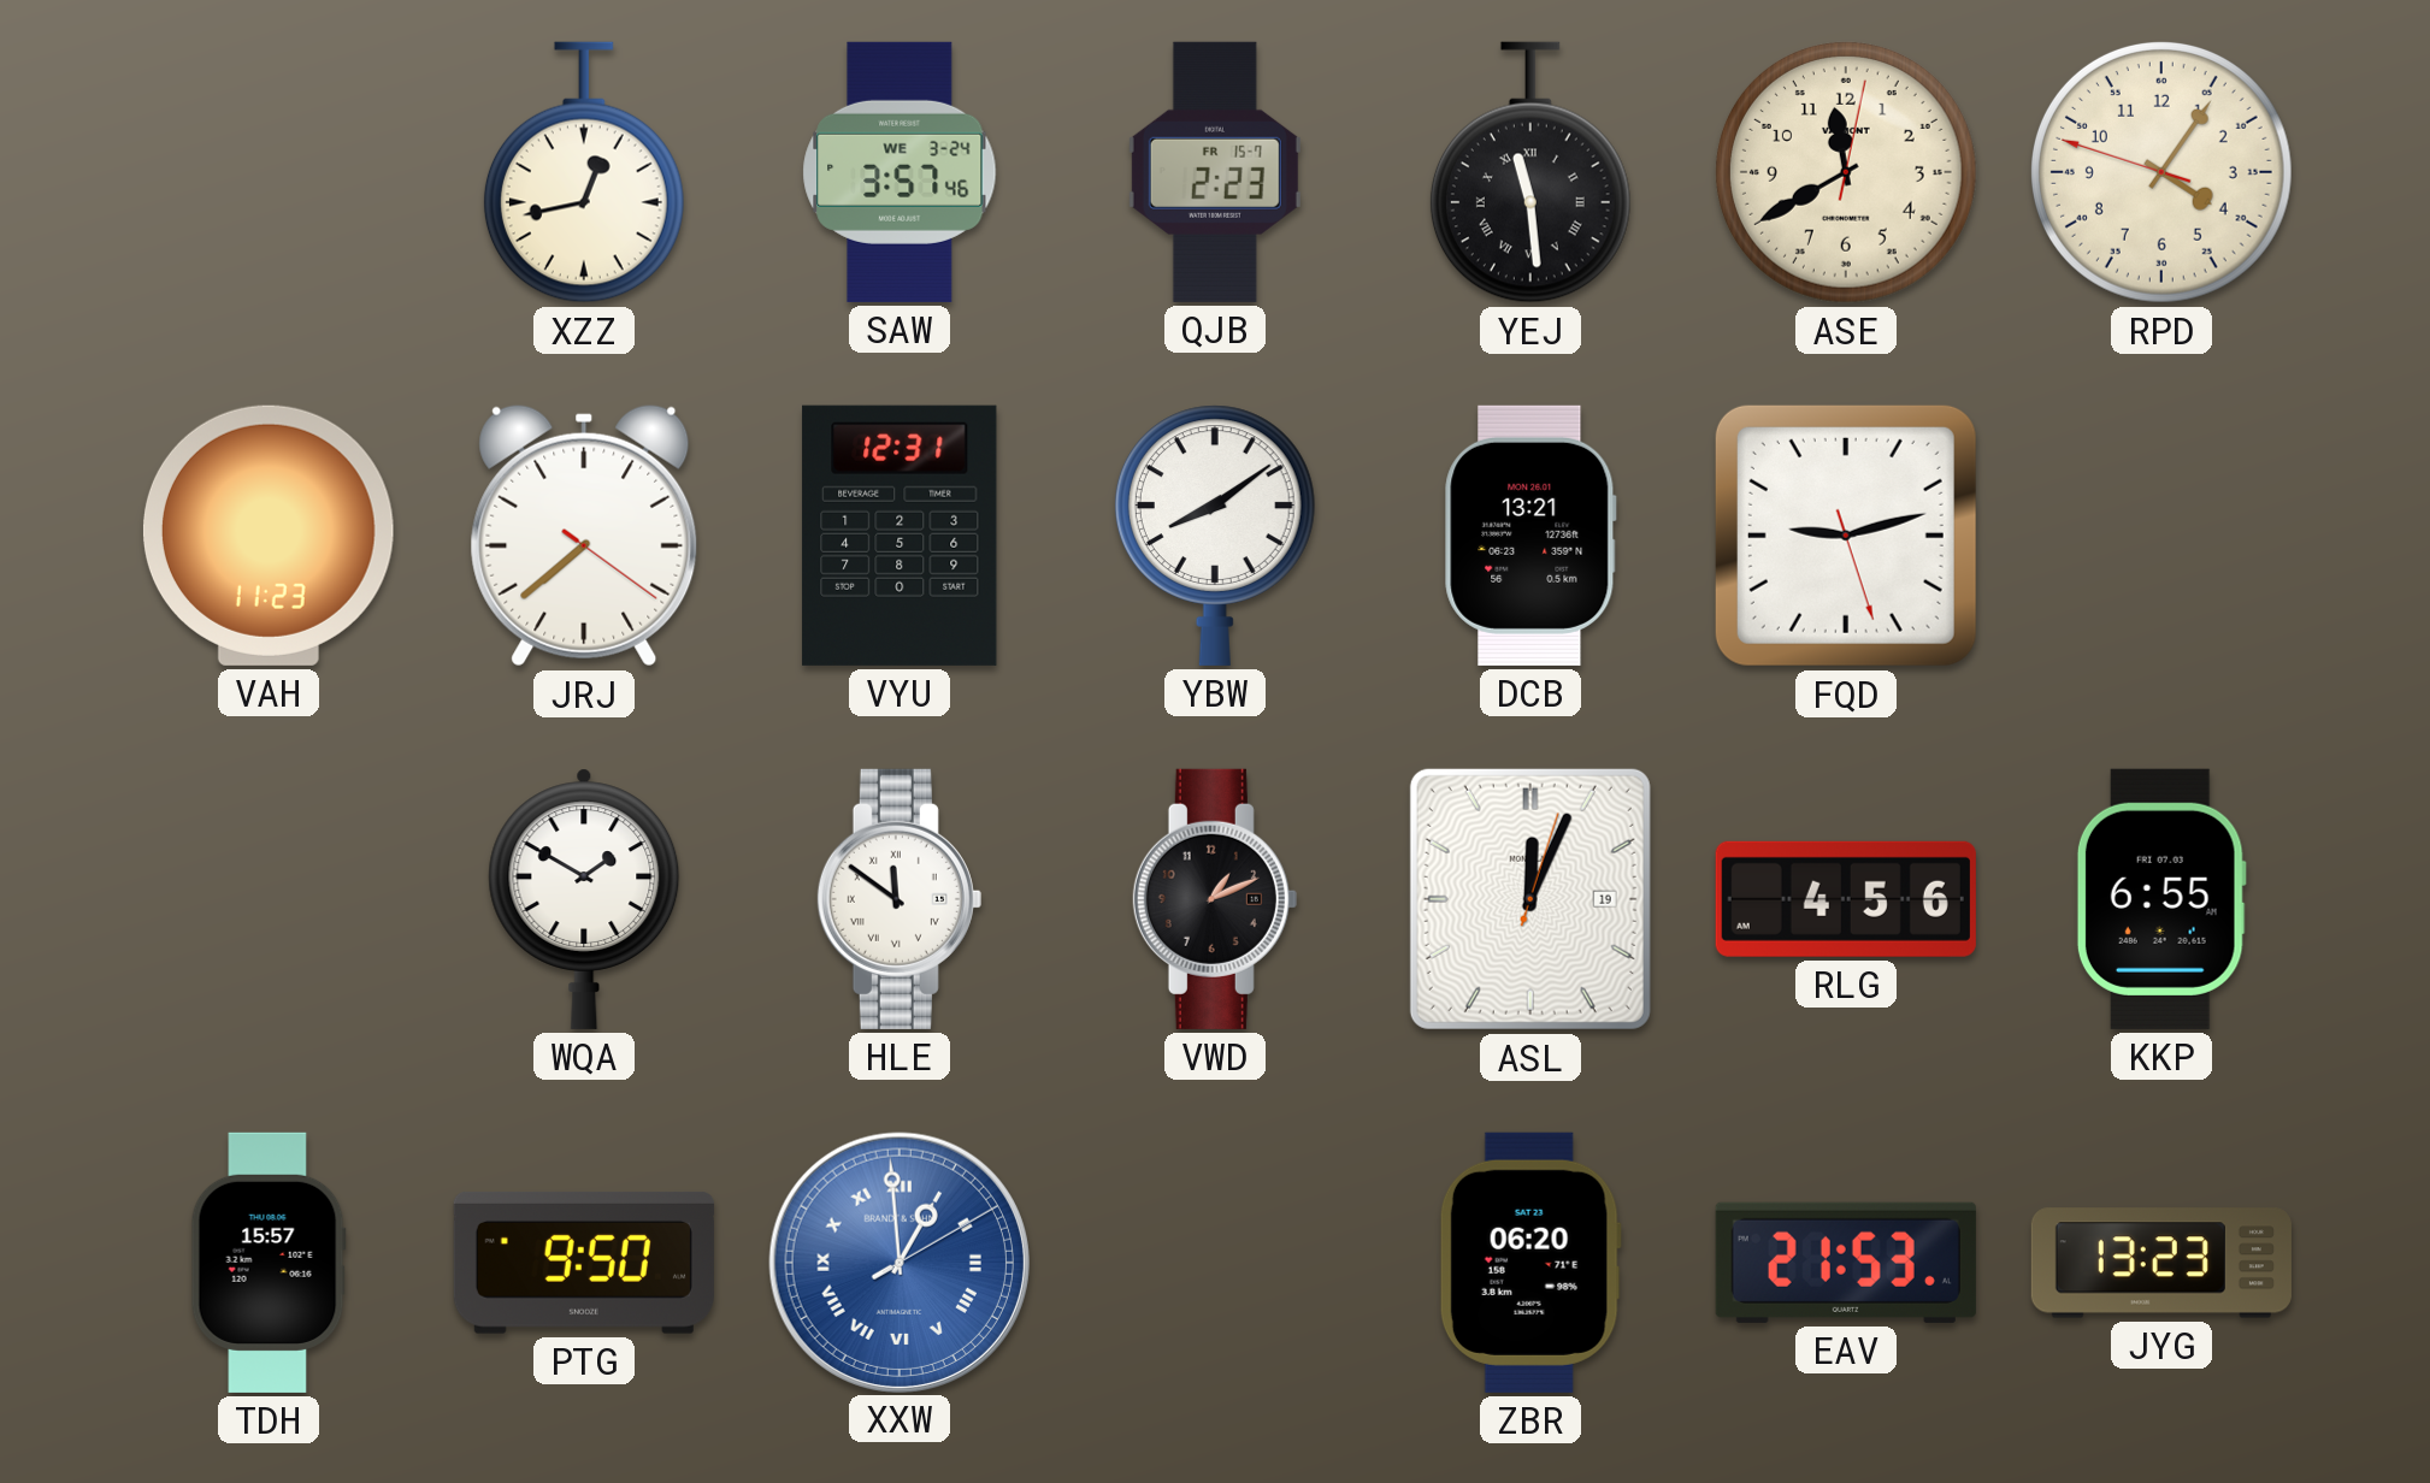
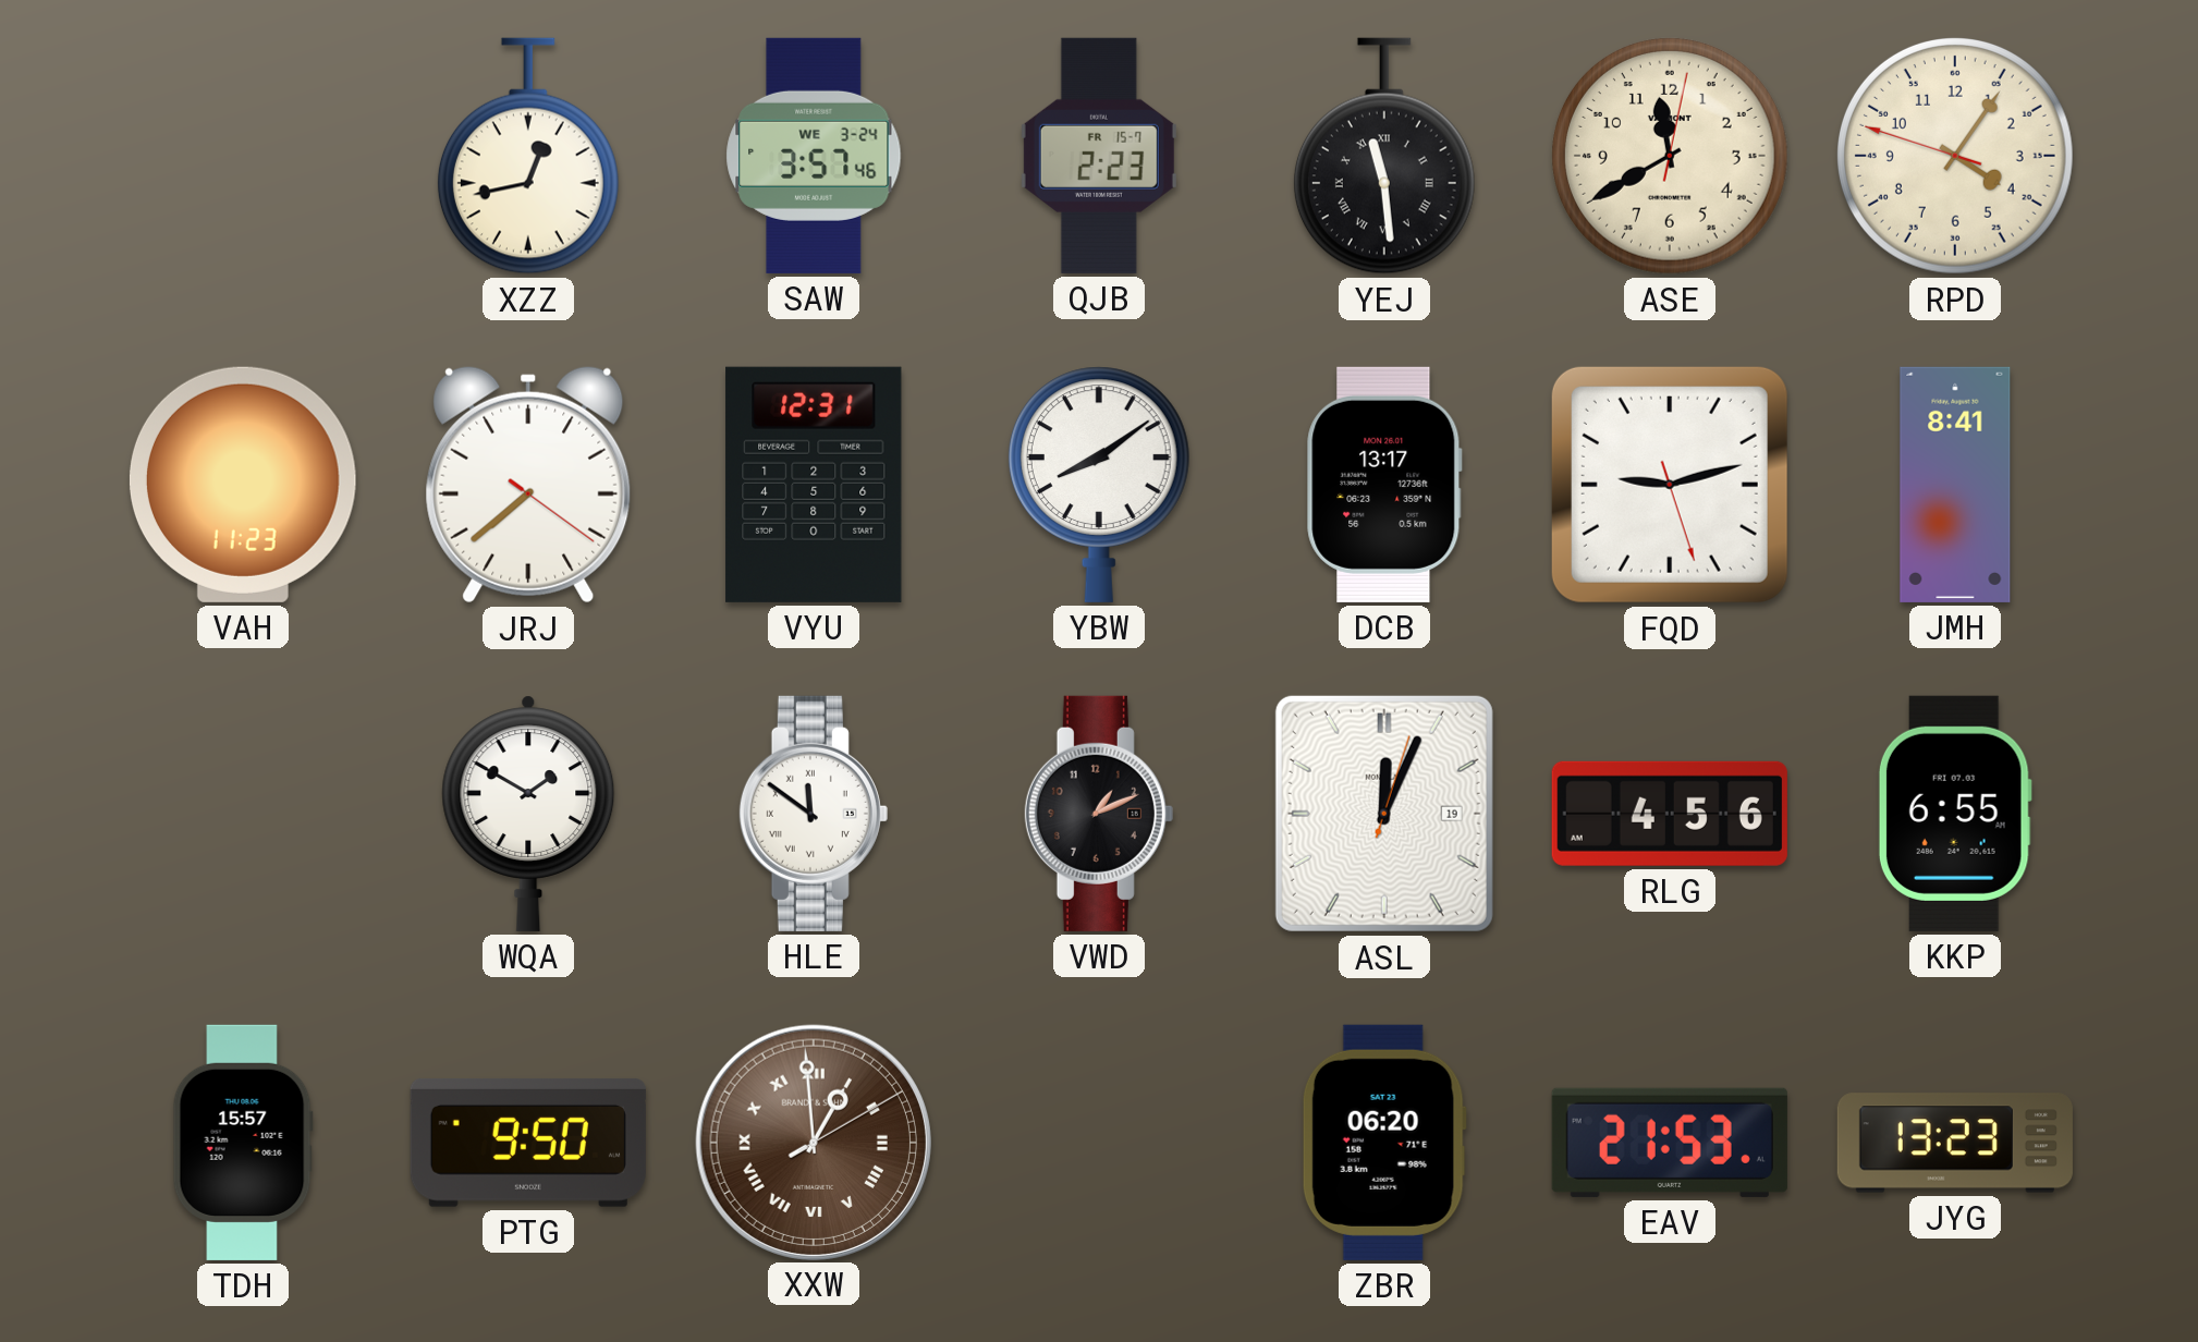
DCB: 13:21 -> 13:17
JMH: none -> 8:41
XXW dial: blue -> brown
